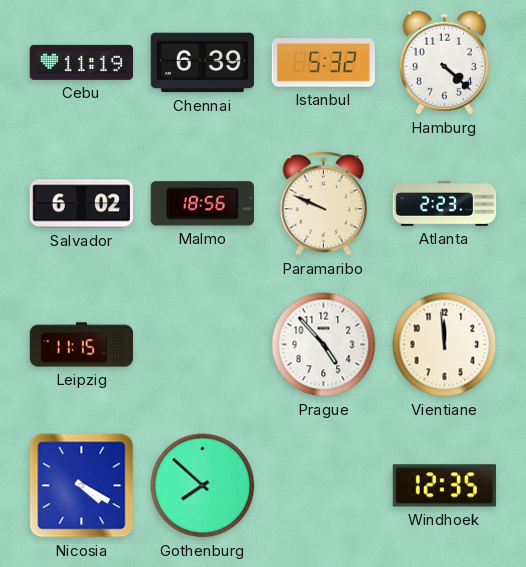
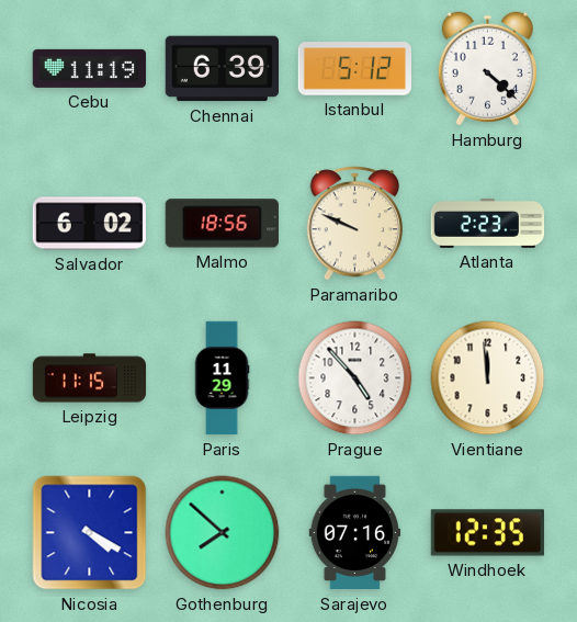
Istanbul: 5:32 -> 5:12
Paris: none -> 11:29
Sarajevo: none -> 07:16
